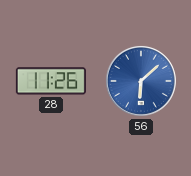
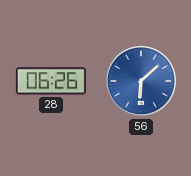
28: 11:26 -> 06:26
